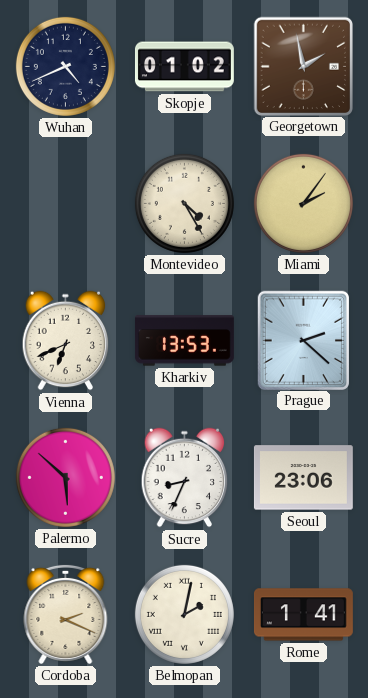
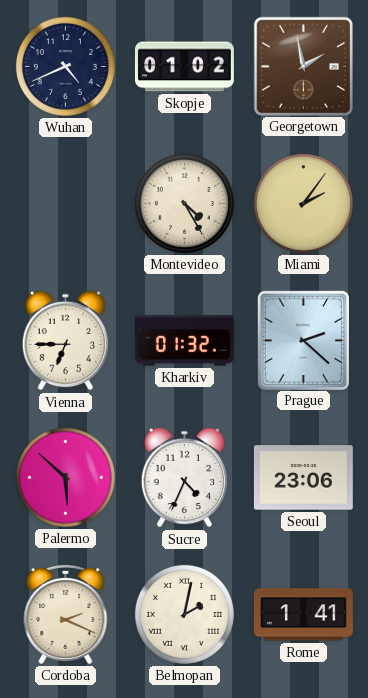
Vienna: 6:41 -> 6:45
Kharkiv: 13:53 -> 01:32
Sucre: 8:34 -> 4:34
